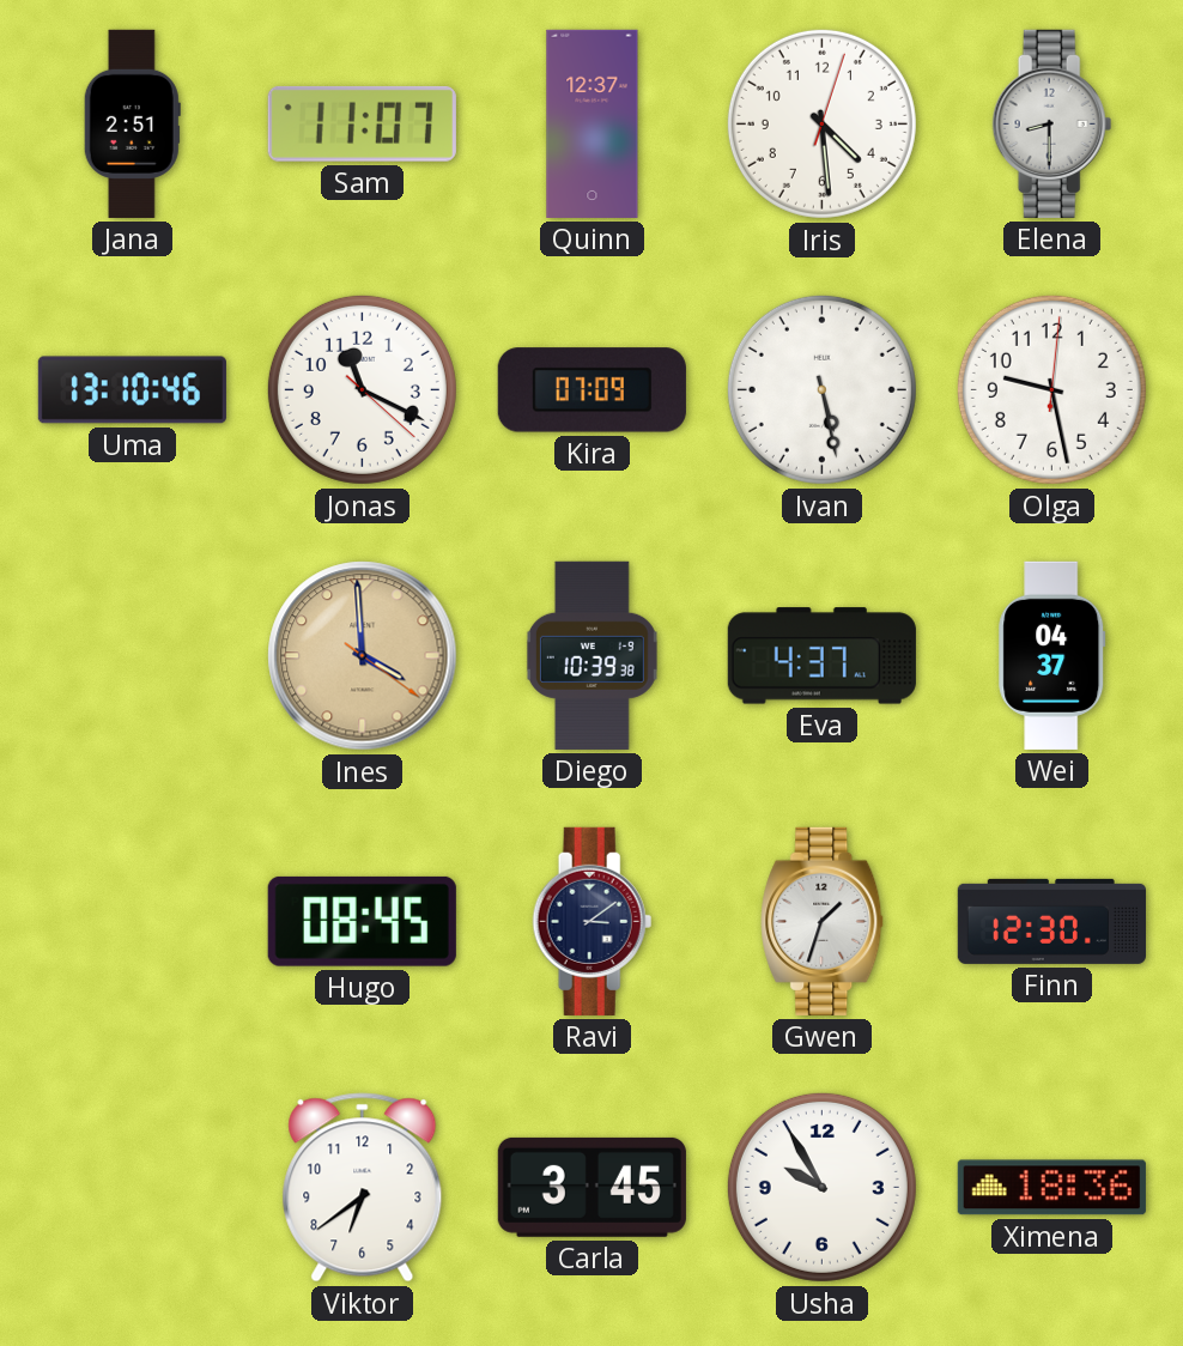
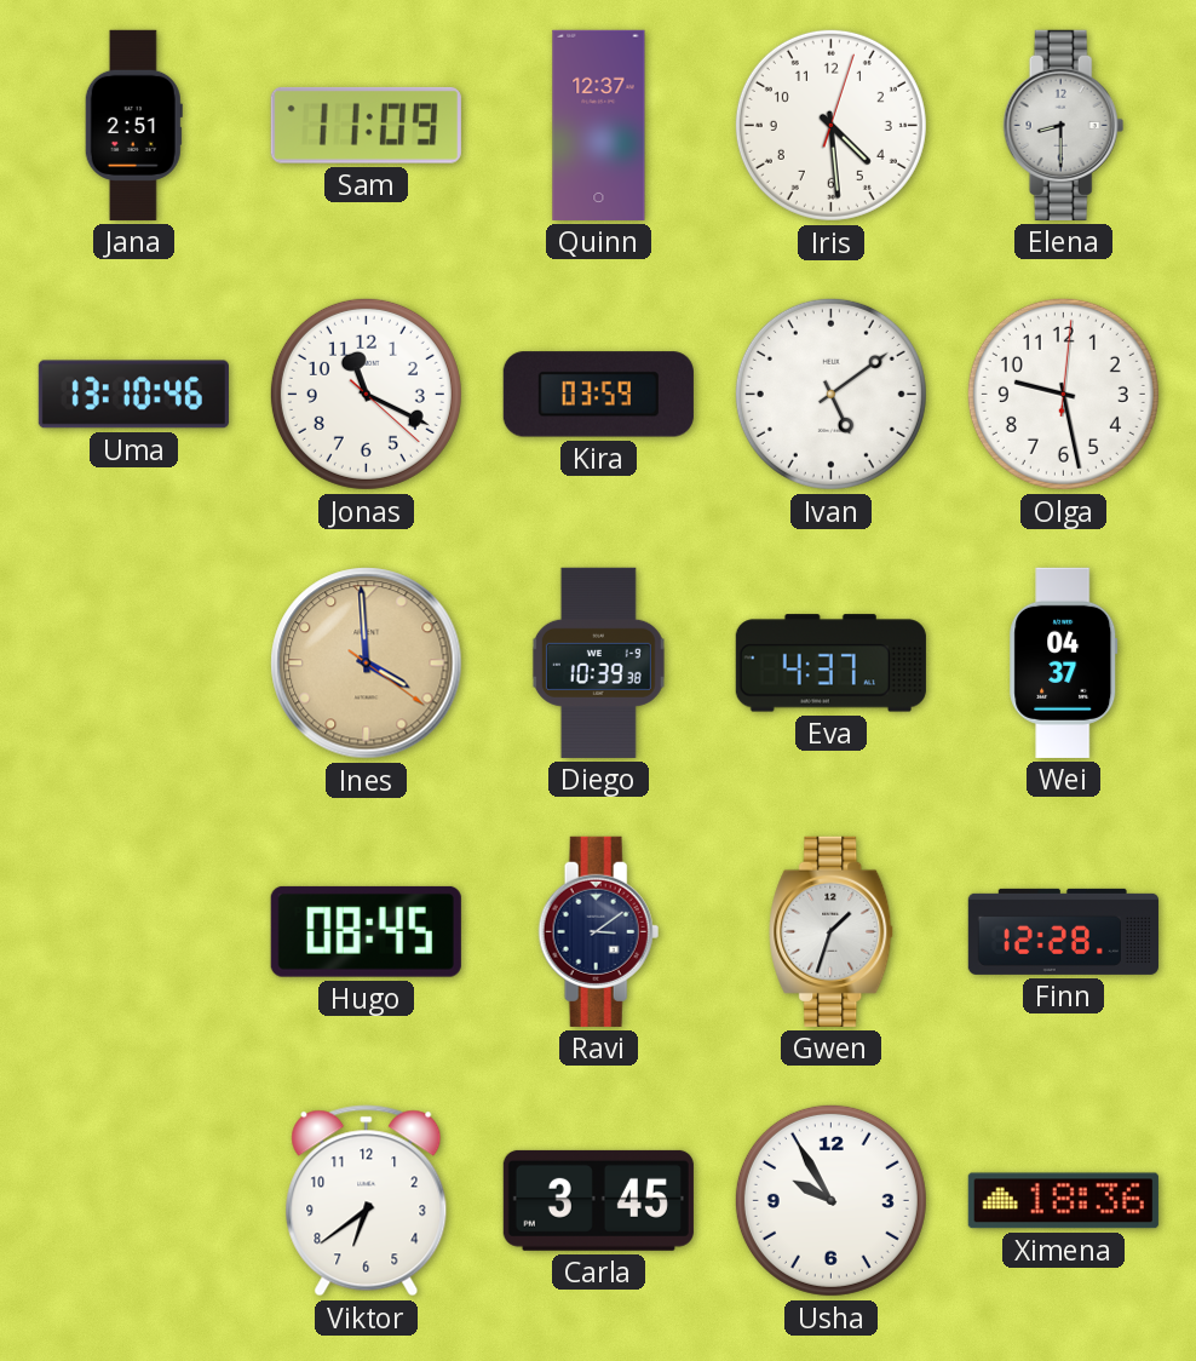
Sam: 11:07 -> 11:09
Kira: 07:09 -> 03:59
Ivan: 5:28 -> 5:09
Finn: 12:30 -> 12:28
